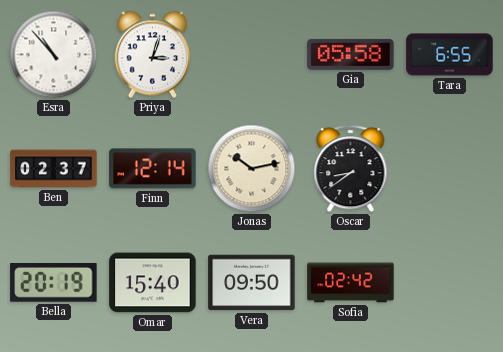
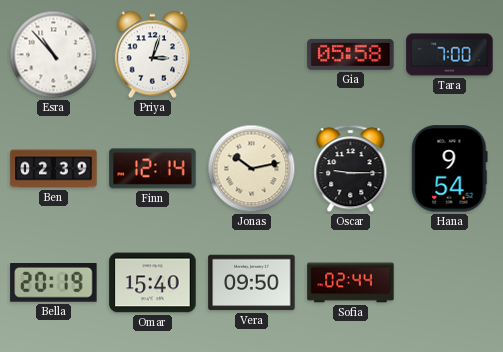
Tara: 6:55 -> 7:00
Ben: 02:37 -> 02:39
Oscar: 8:39 -> 9:15
Hana: none -> 9:54
Sofia: 02:42 -> 02:44
